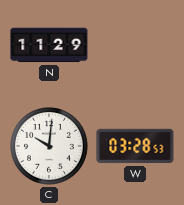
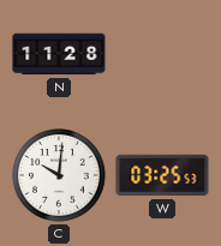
N: 11:29 -> 11:28
W: 03:28 -> 03:25
